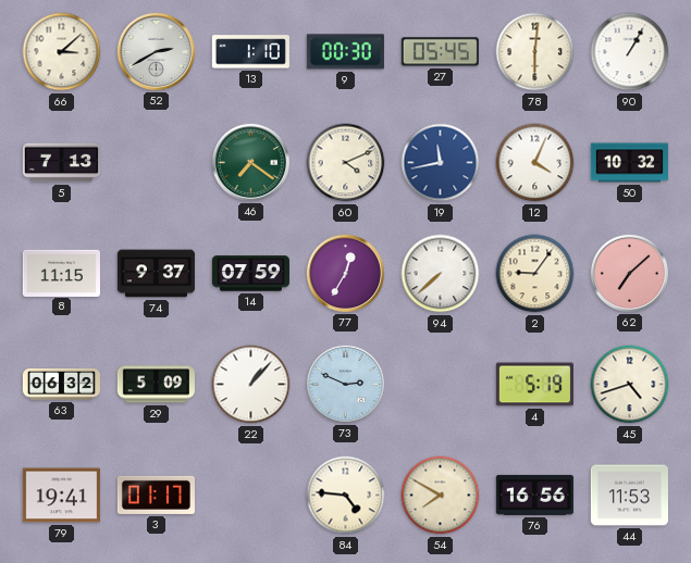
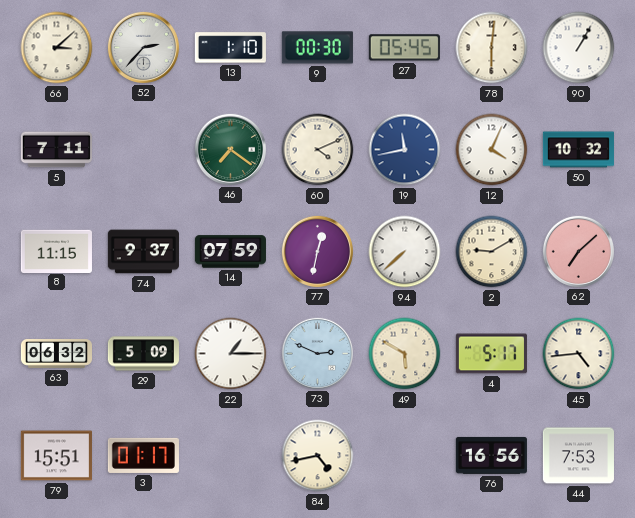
52: 2:40 -> 2:37
5: 7:13 -> 7:11
77: 12:35 -> 12:32
2: 9:06 -> 9:10
22: 1:07 -> 1:15
49: none -> 5:50
4: 5:19 -> 5:17
45: 4:42 -> 4:44
79: 19:41 -> 15:51
84: 4:46 -> 4:43
54: 7:50 -> none
44: 11:53 -> 7:53
